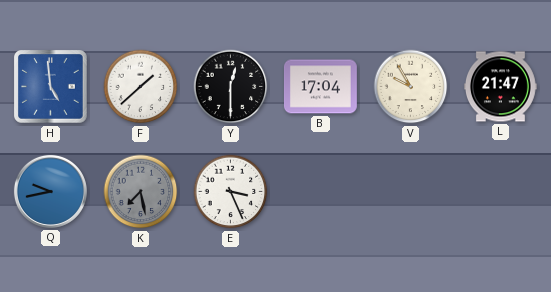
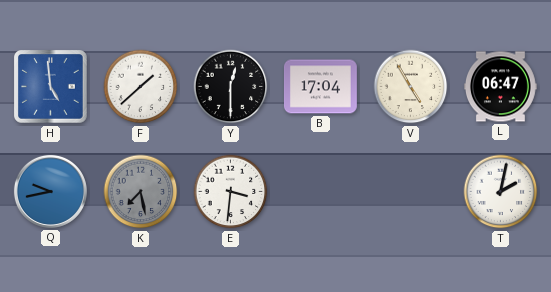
V: 9:55 -> 4:55
L: 21:47 -> 06:47
E: 3:26 -> 3:31
T: none -> 2:02
